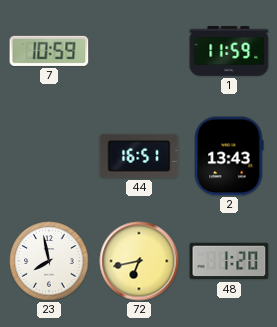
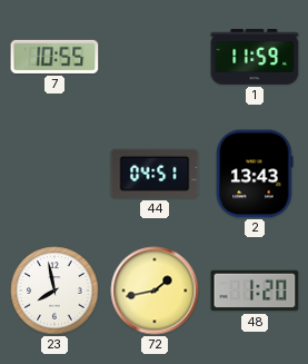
7: 10:59 -> 10:55
44: 16:51 -> 04:51
72: 6:43 -> 1:43
